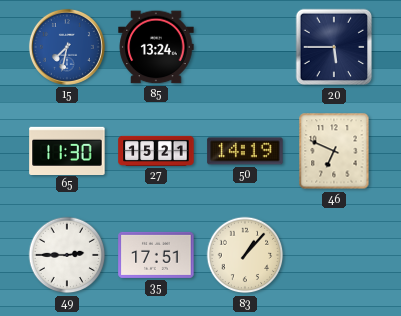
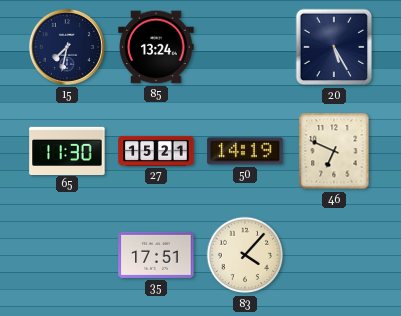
15 dial: blue -> navy
20: 5:45 -> 5:25
49: 2:45 -> none
83: 1:07 -> 4:07
